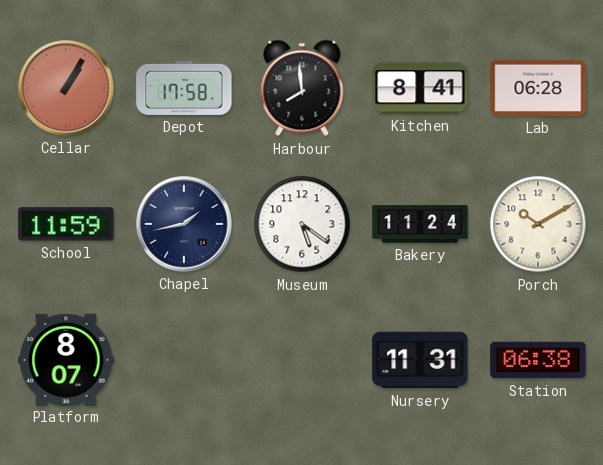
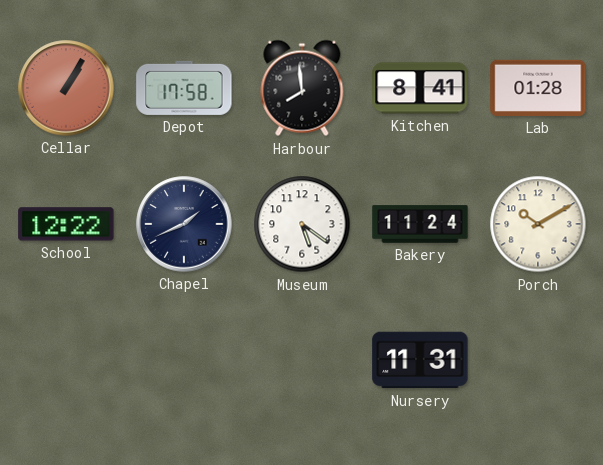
Lab: 06:28 -> 01:28
School: 11:59 -> 12:22
Chapel: 1:43 -> 1:41
Platform: 8:07 -> none
Station: 06:38 -> none
